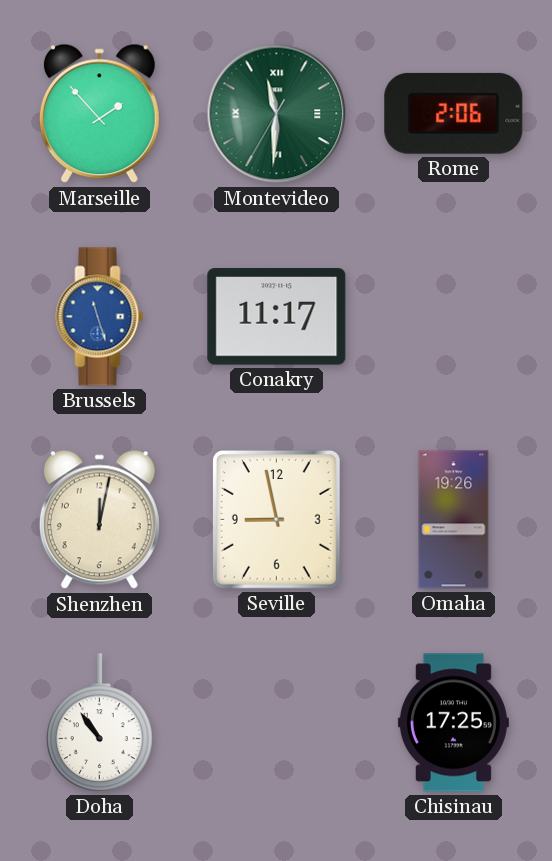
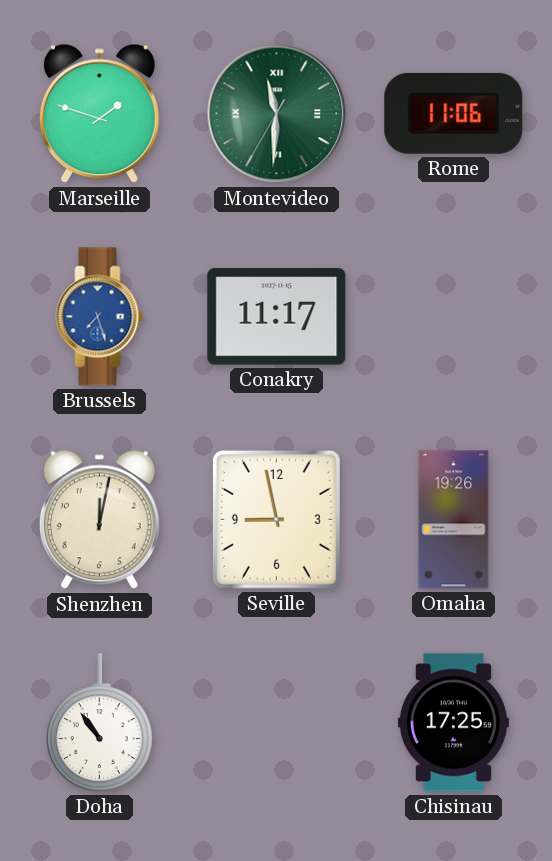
Marseille: 1:53 -> 1:48
Rome: 2:06 -> 11:06
Brussels: 11:27 -> 7:27
